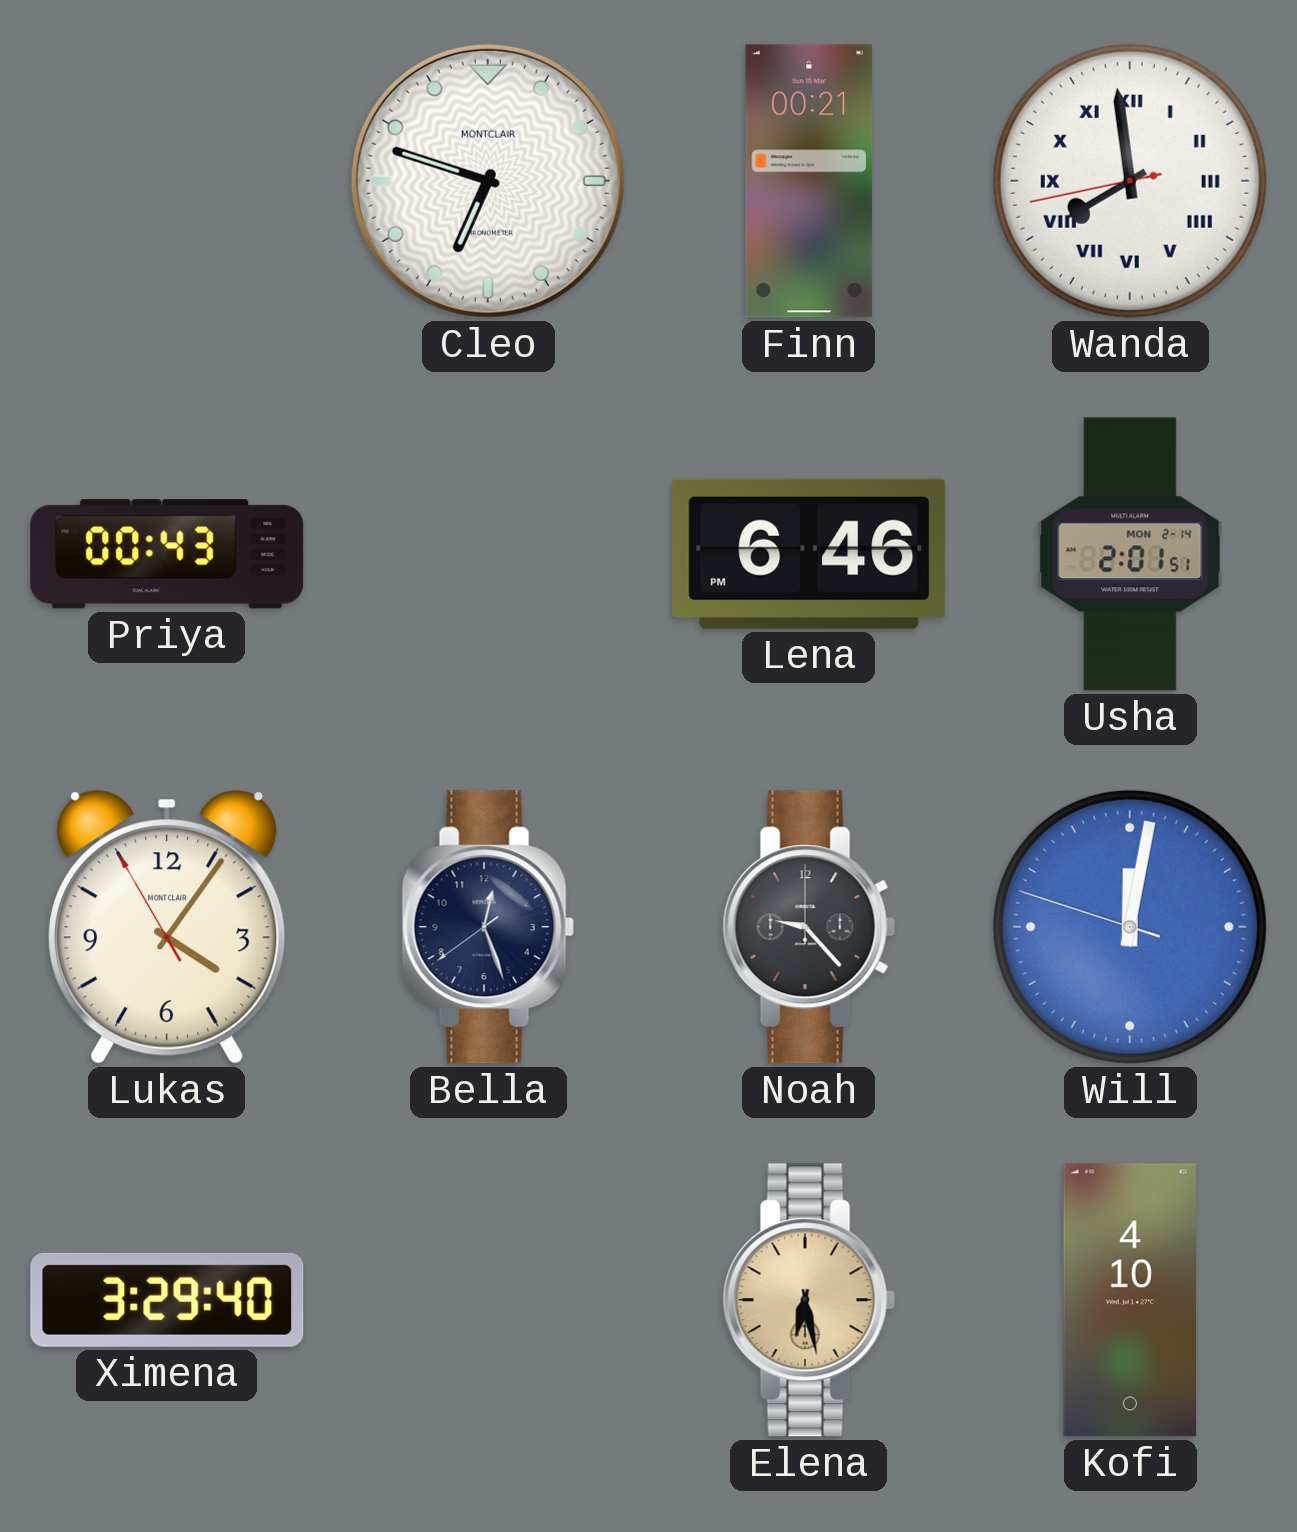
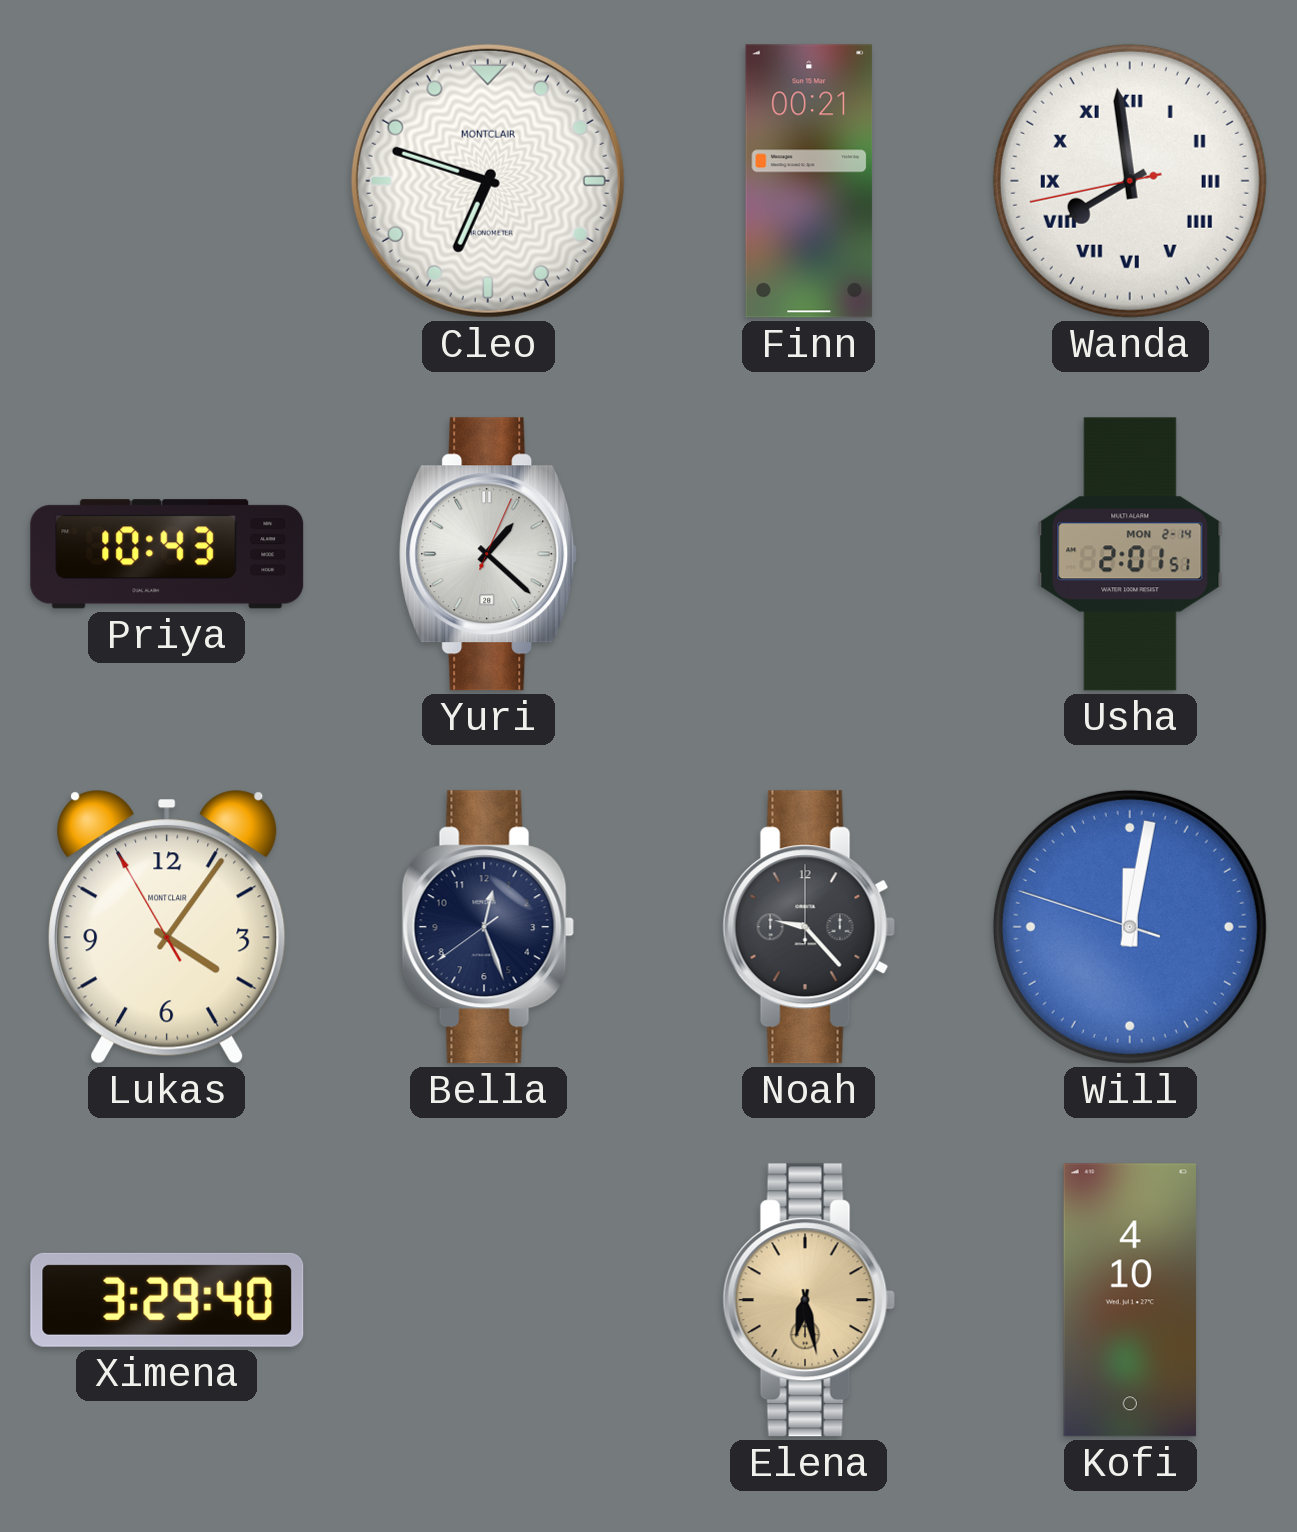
Priya: 00:43 -> 10:43
Yuri: none -> 1:22
Lena: 6:46 -> none
